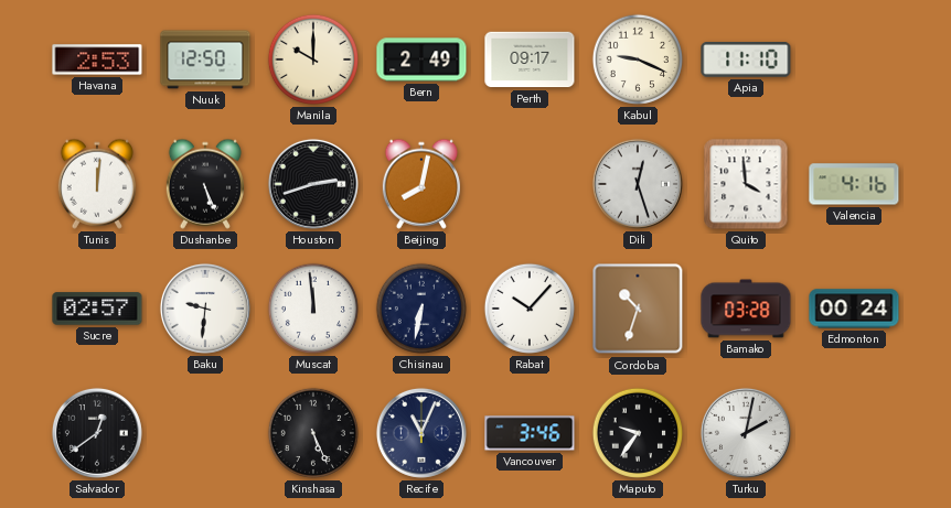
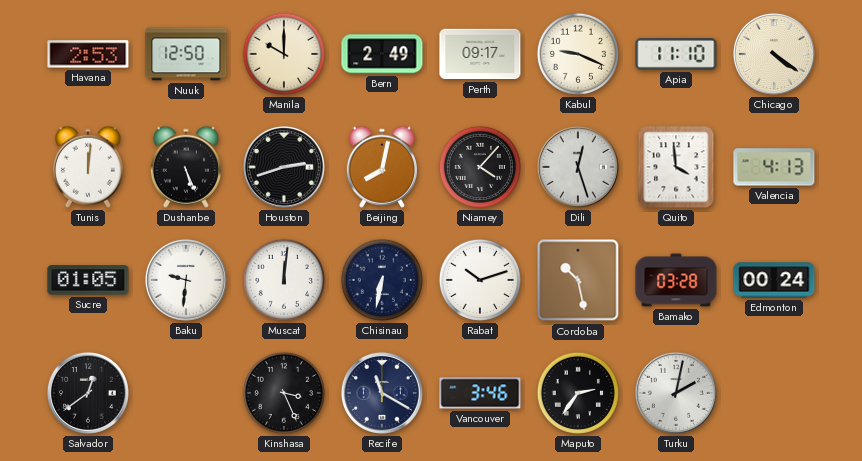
Chicago: none -> 4:21
Niamey: none -> 4:07
Valencia: 4:16 -> 4:13
Sucre: 02:57 -> 01:05
Muscat: 11:59 -> 12:01
Rabat: 10:07 -> 10:12
Cordoba: 10:33 -> 10:28
Kinshasa: 5:26 -> 3:26
Recife: 11:04 -> 11:20
Maputo: 9:36 -> 2:36
